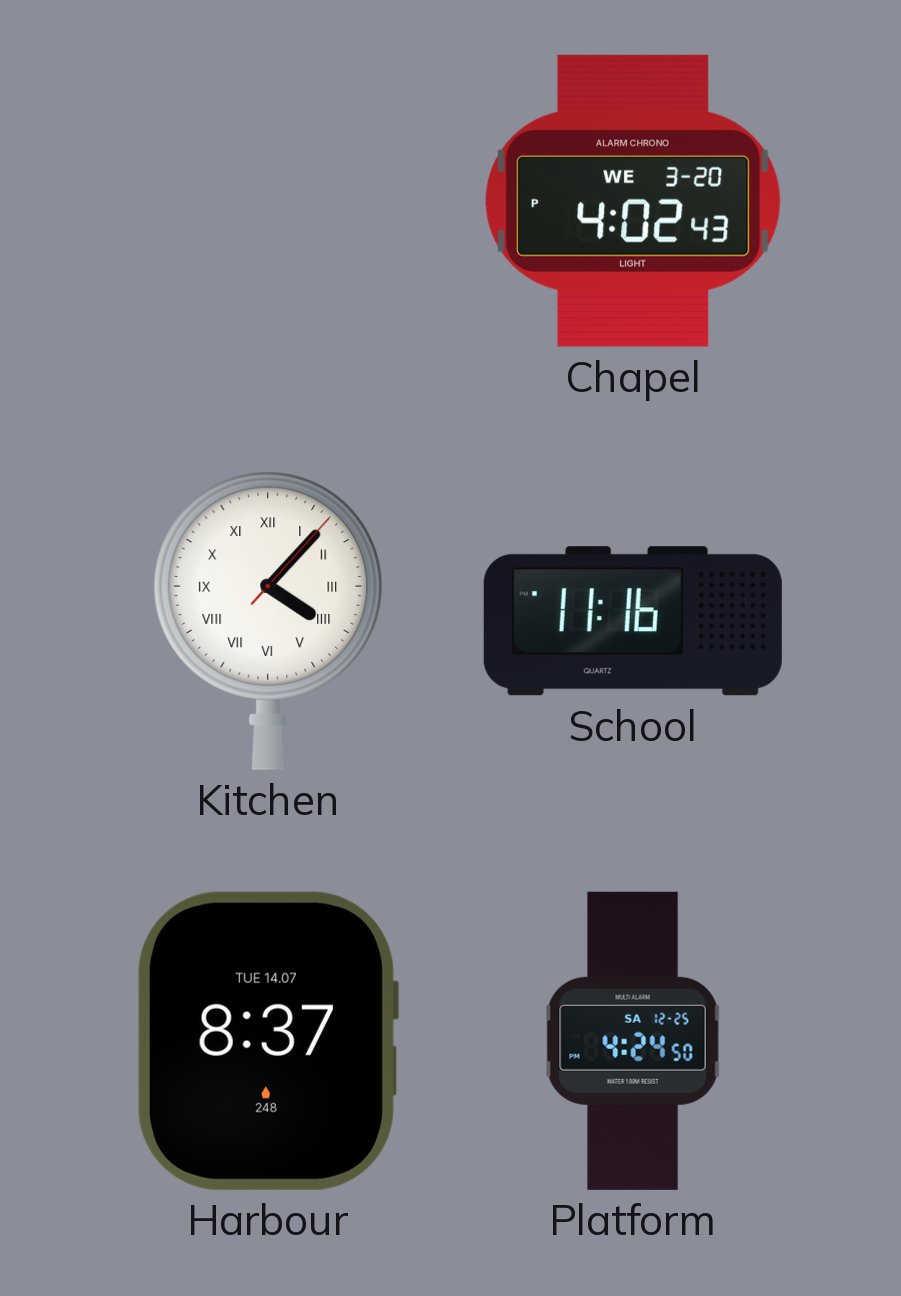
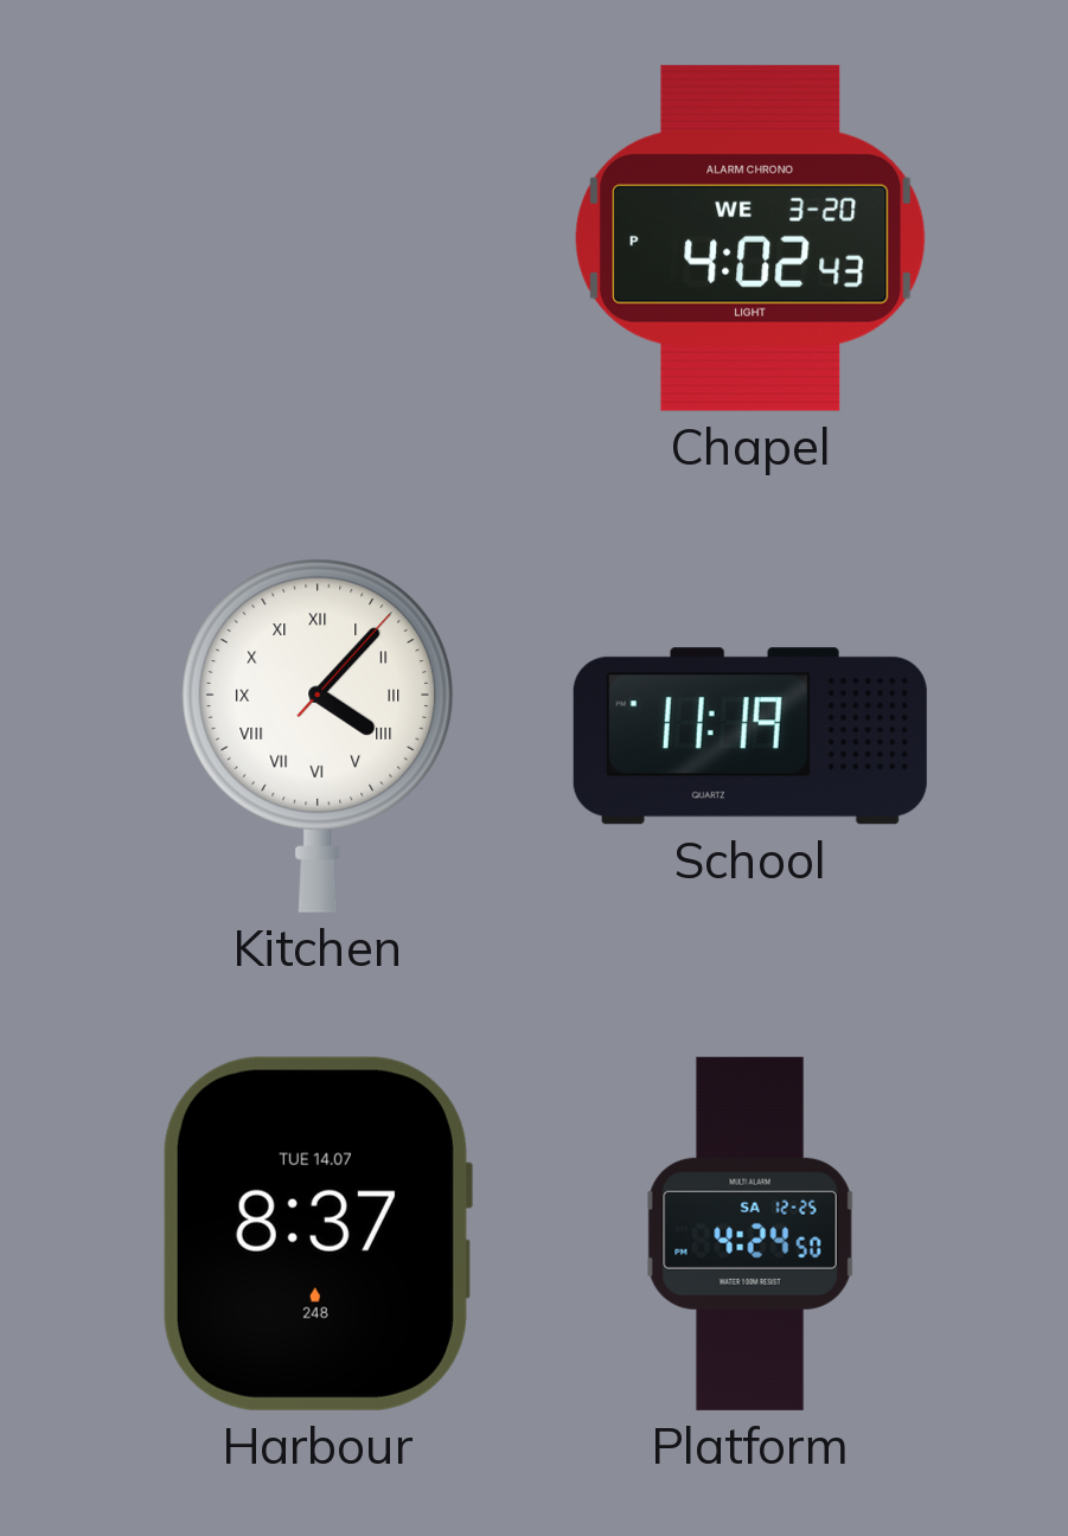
School: 11:16 -> 11:19
